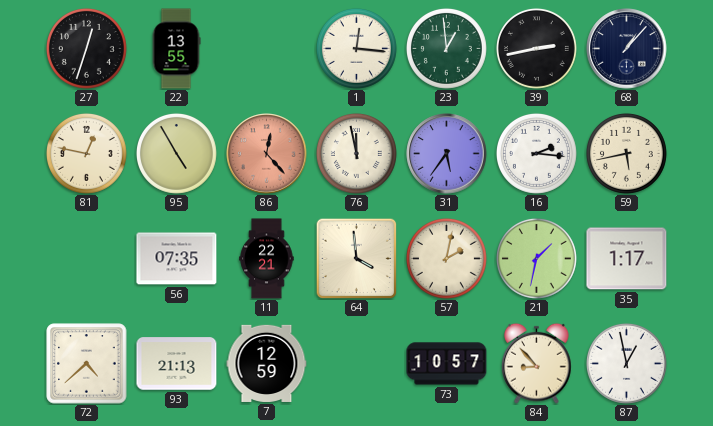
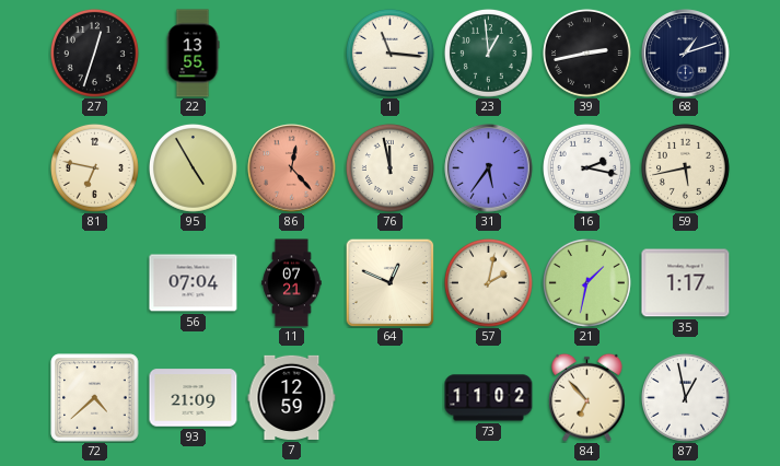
1: 12:16 -> 11:16
68: 1:07 -> 1:12
81: 12:47 -> 6:47
16: 2:16 -> 2:17
56: 07:35 -> 07:04
11: 22:21 -> 07:21
64: 3:59 -> 12:49
93: 21:13 -> 21:09
73: 10:57 -> 11:02
84: 8:53 -> 6:53
